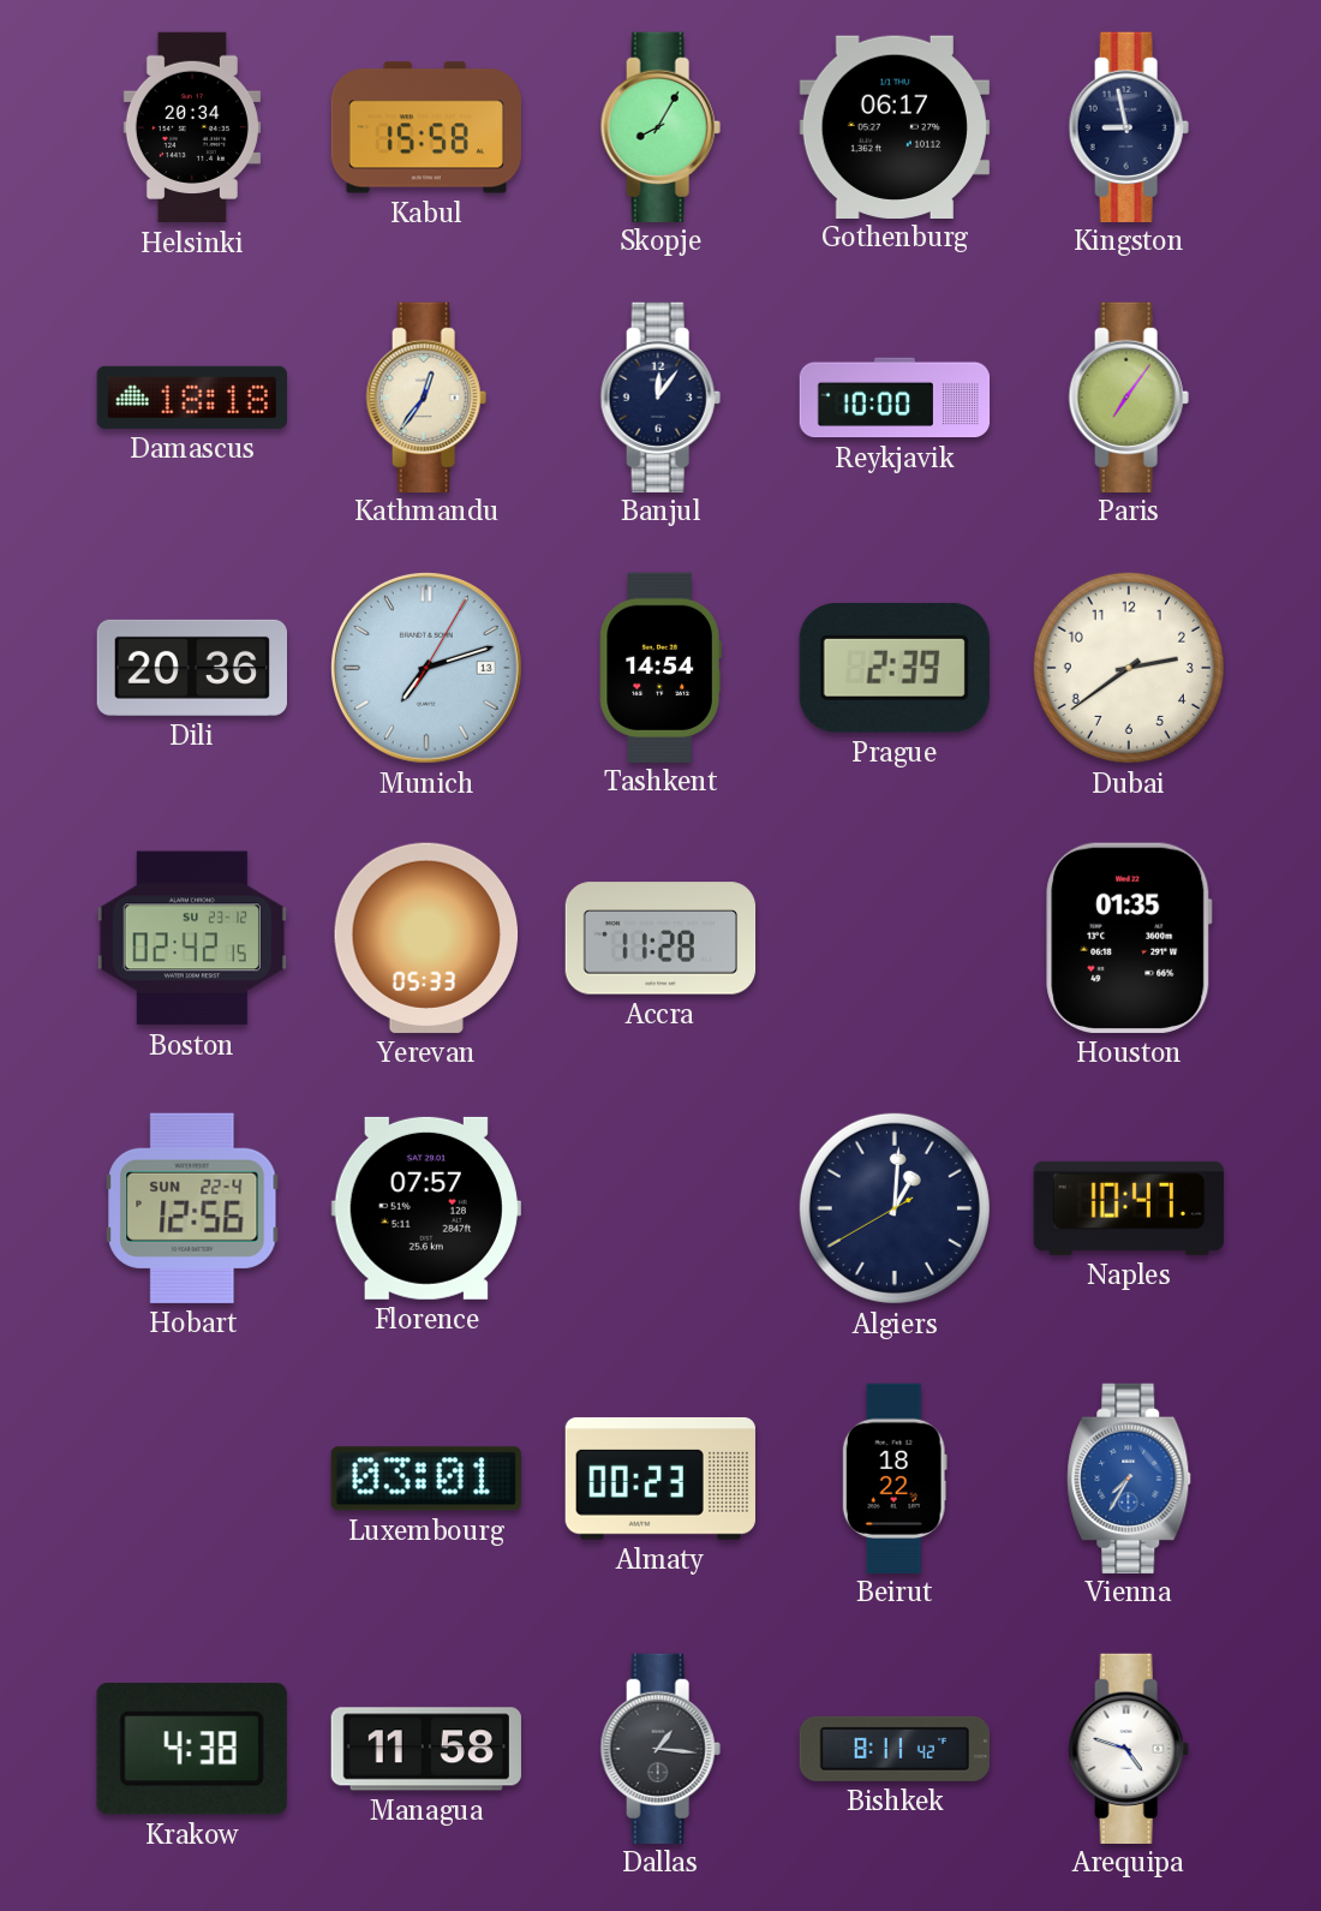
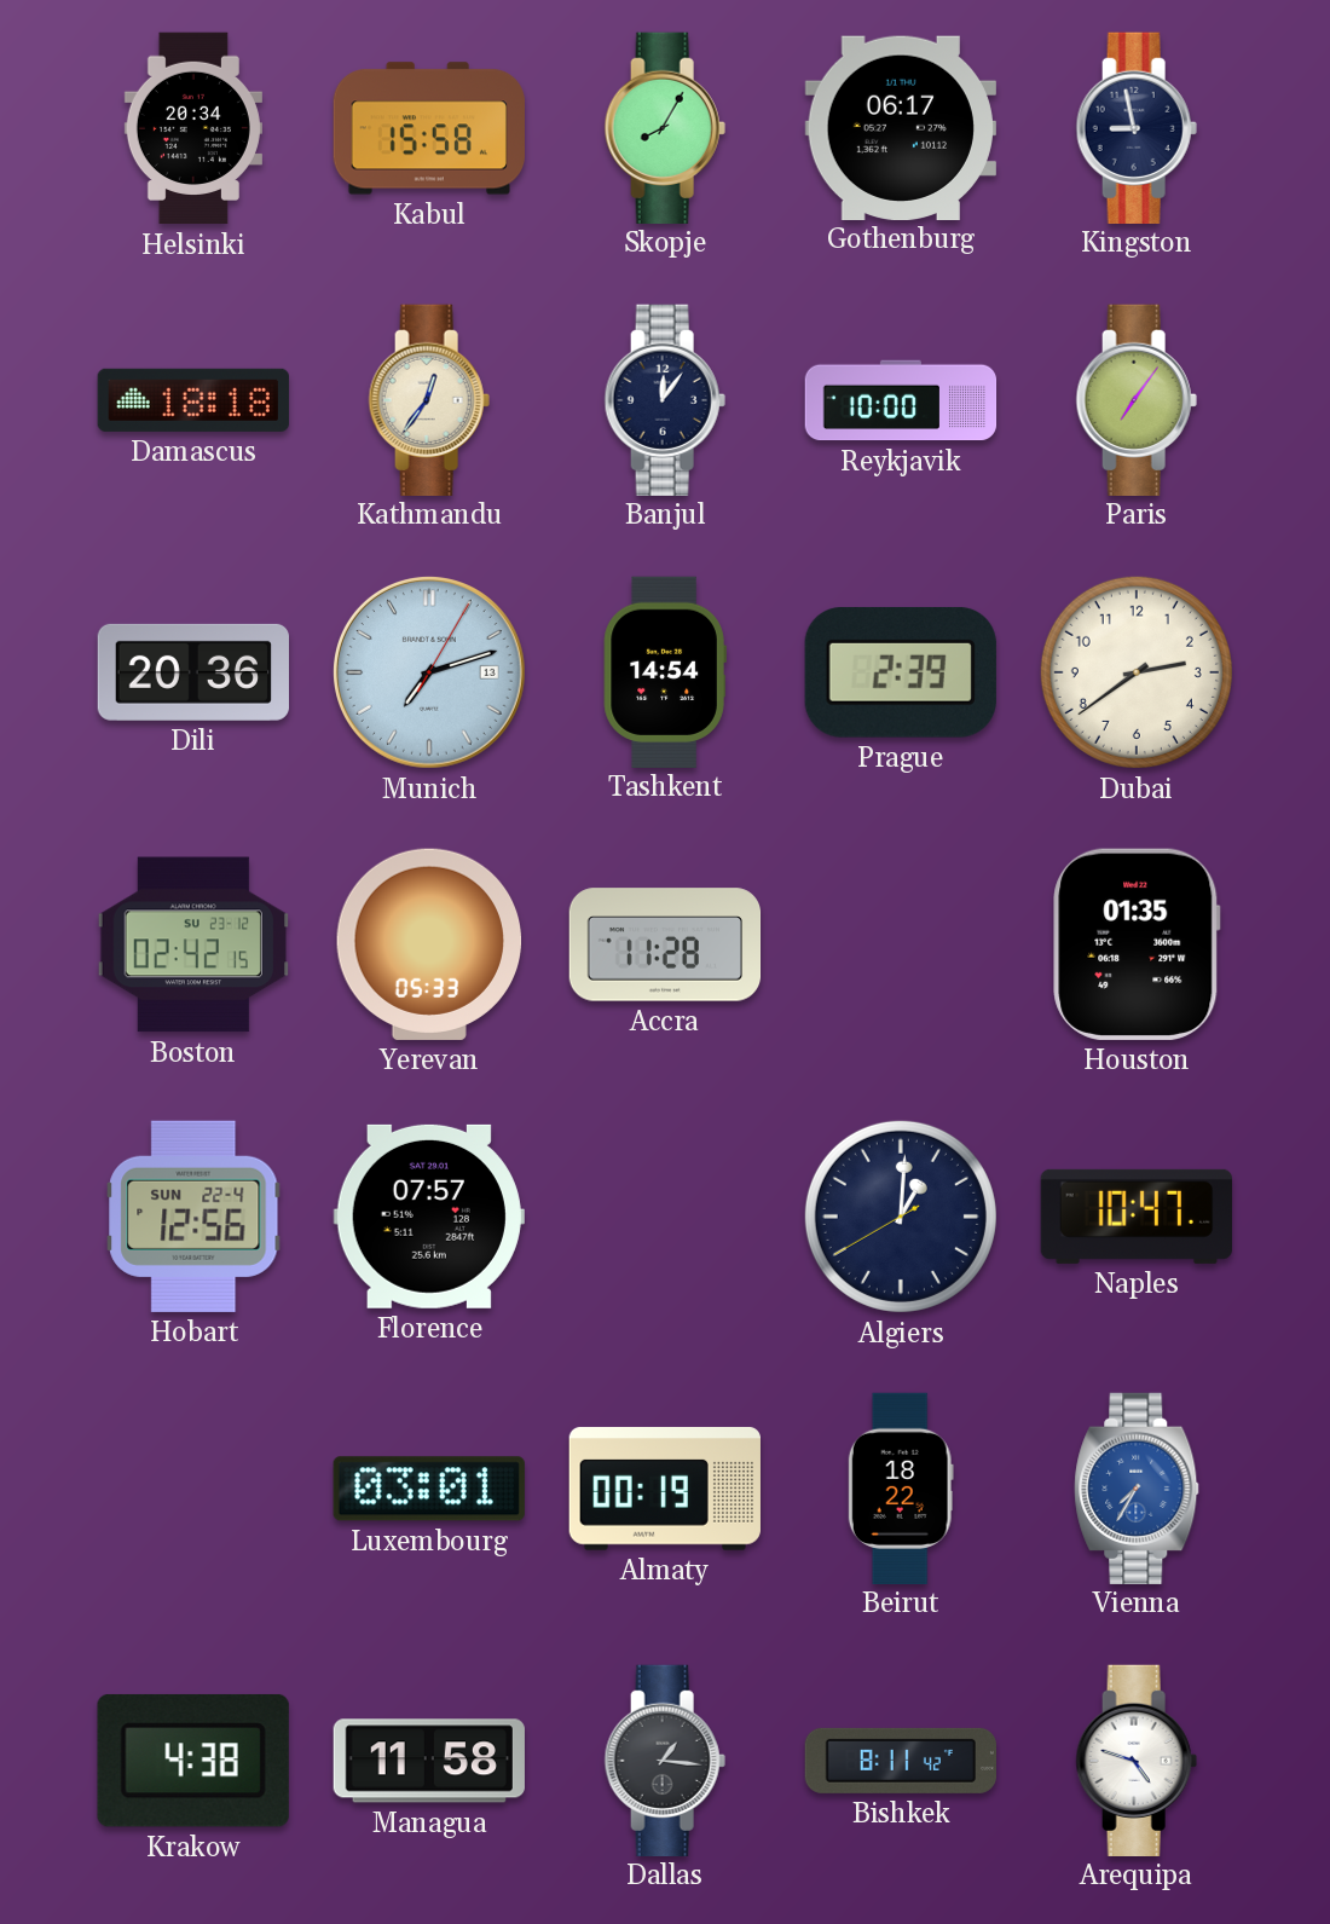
Almaty: 00:23 -> 00:19
